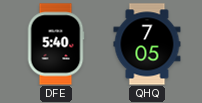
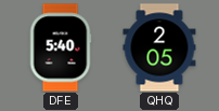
QHQ: 7:05 -> 2:05
